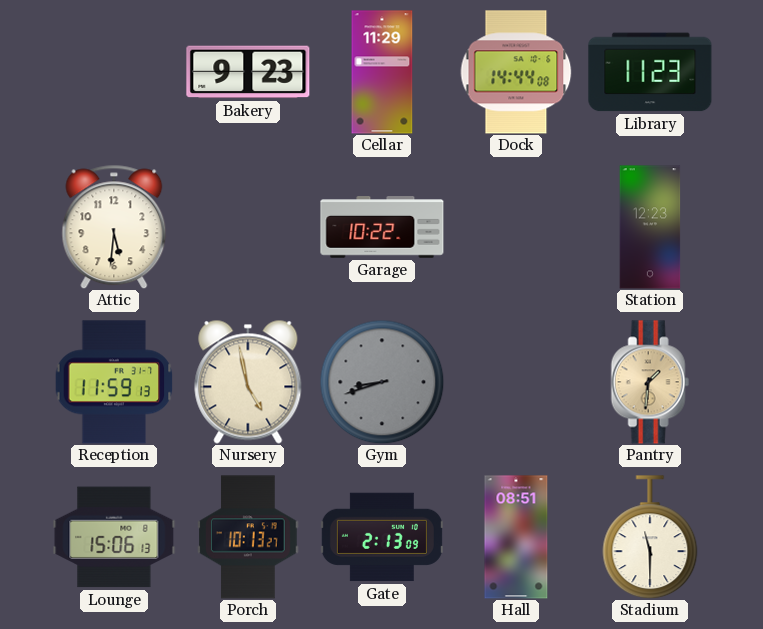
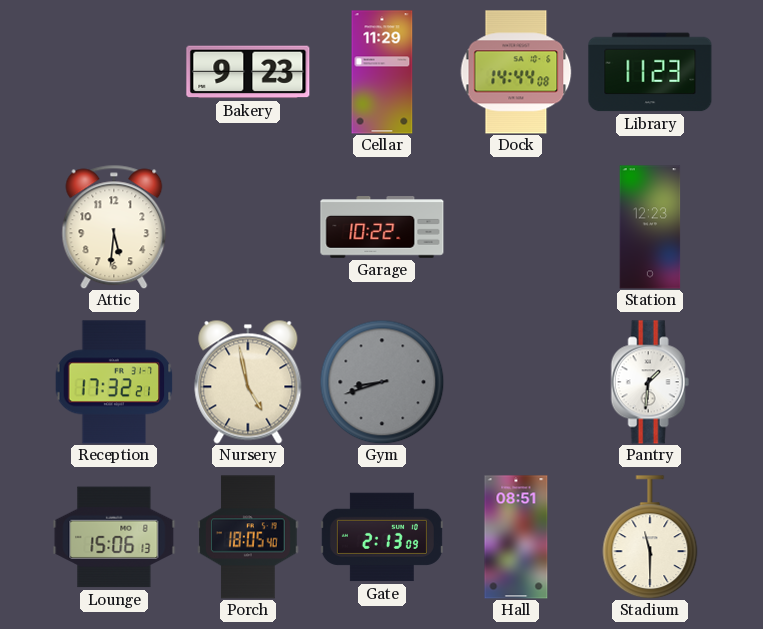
Reception: 11:59 -> 17:32
Pantry dial: champagne -> white
Porch: 10:13 -> 18:05
